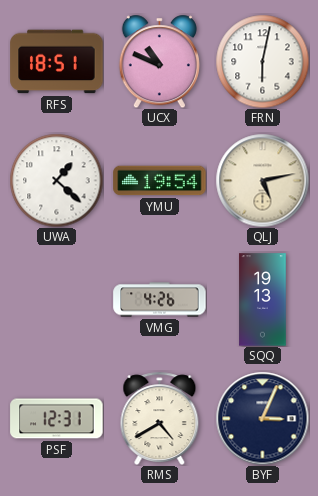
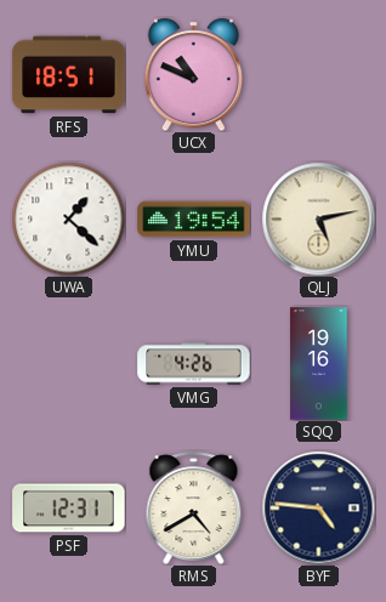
FRN: 6:02 -> none
SQQ: 19:13 -> 19:16
BYF: 3:04 -> 4:46
